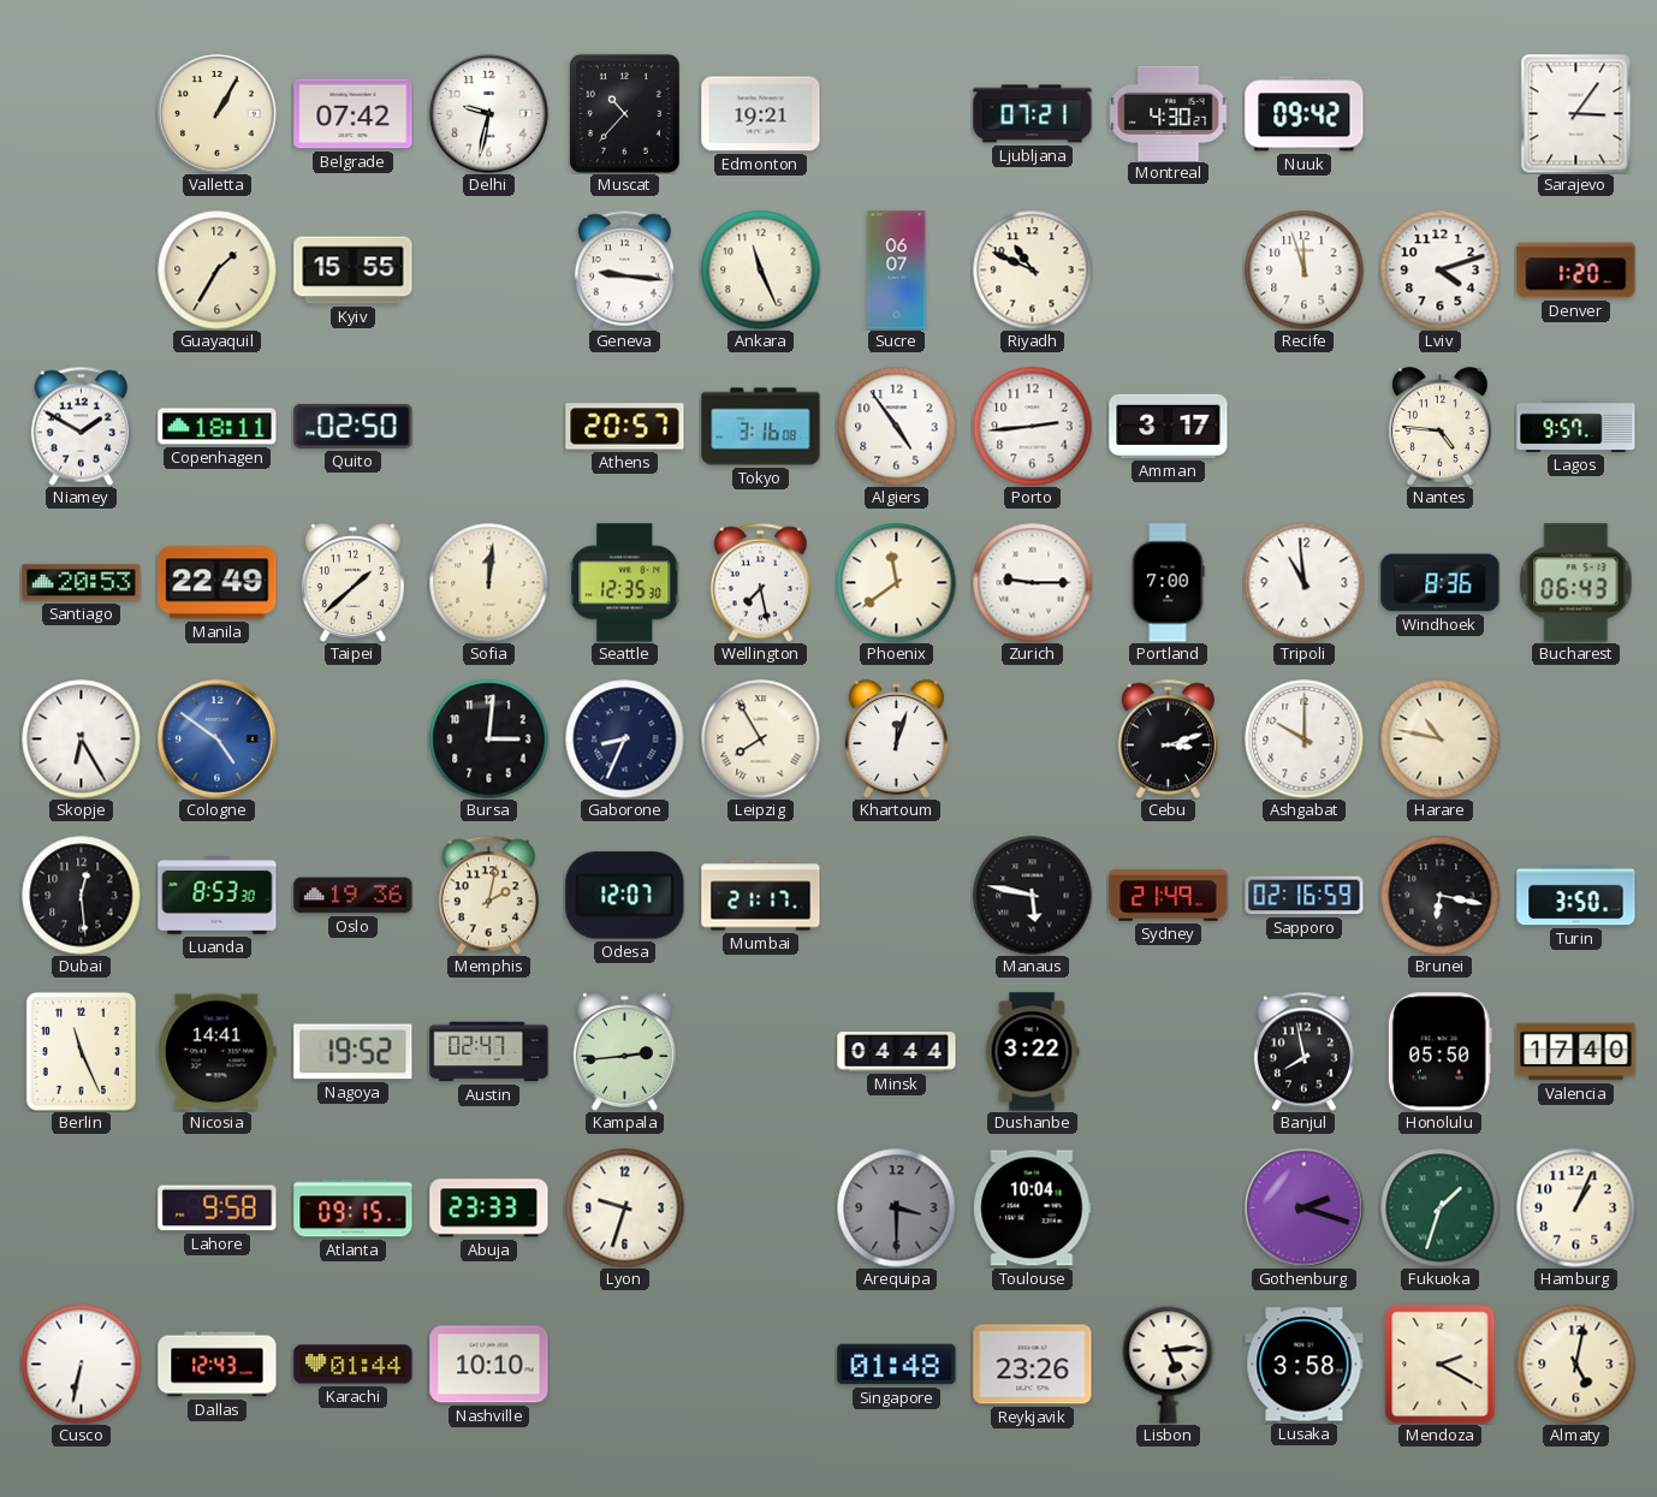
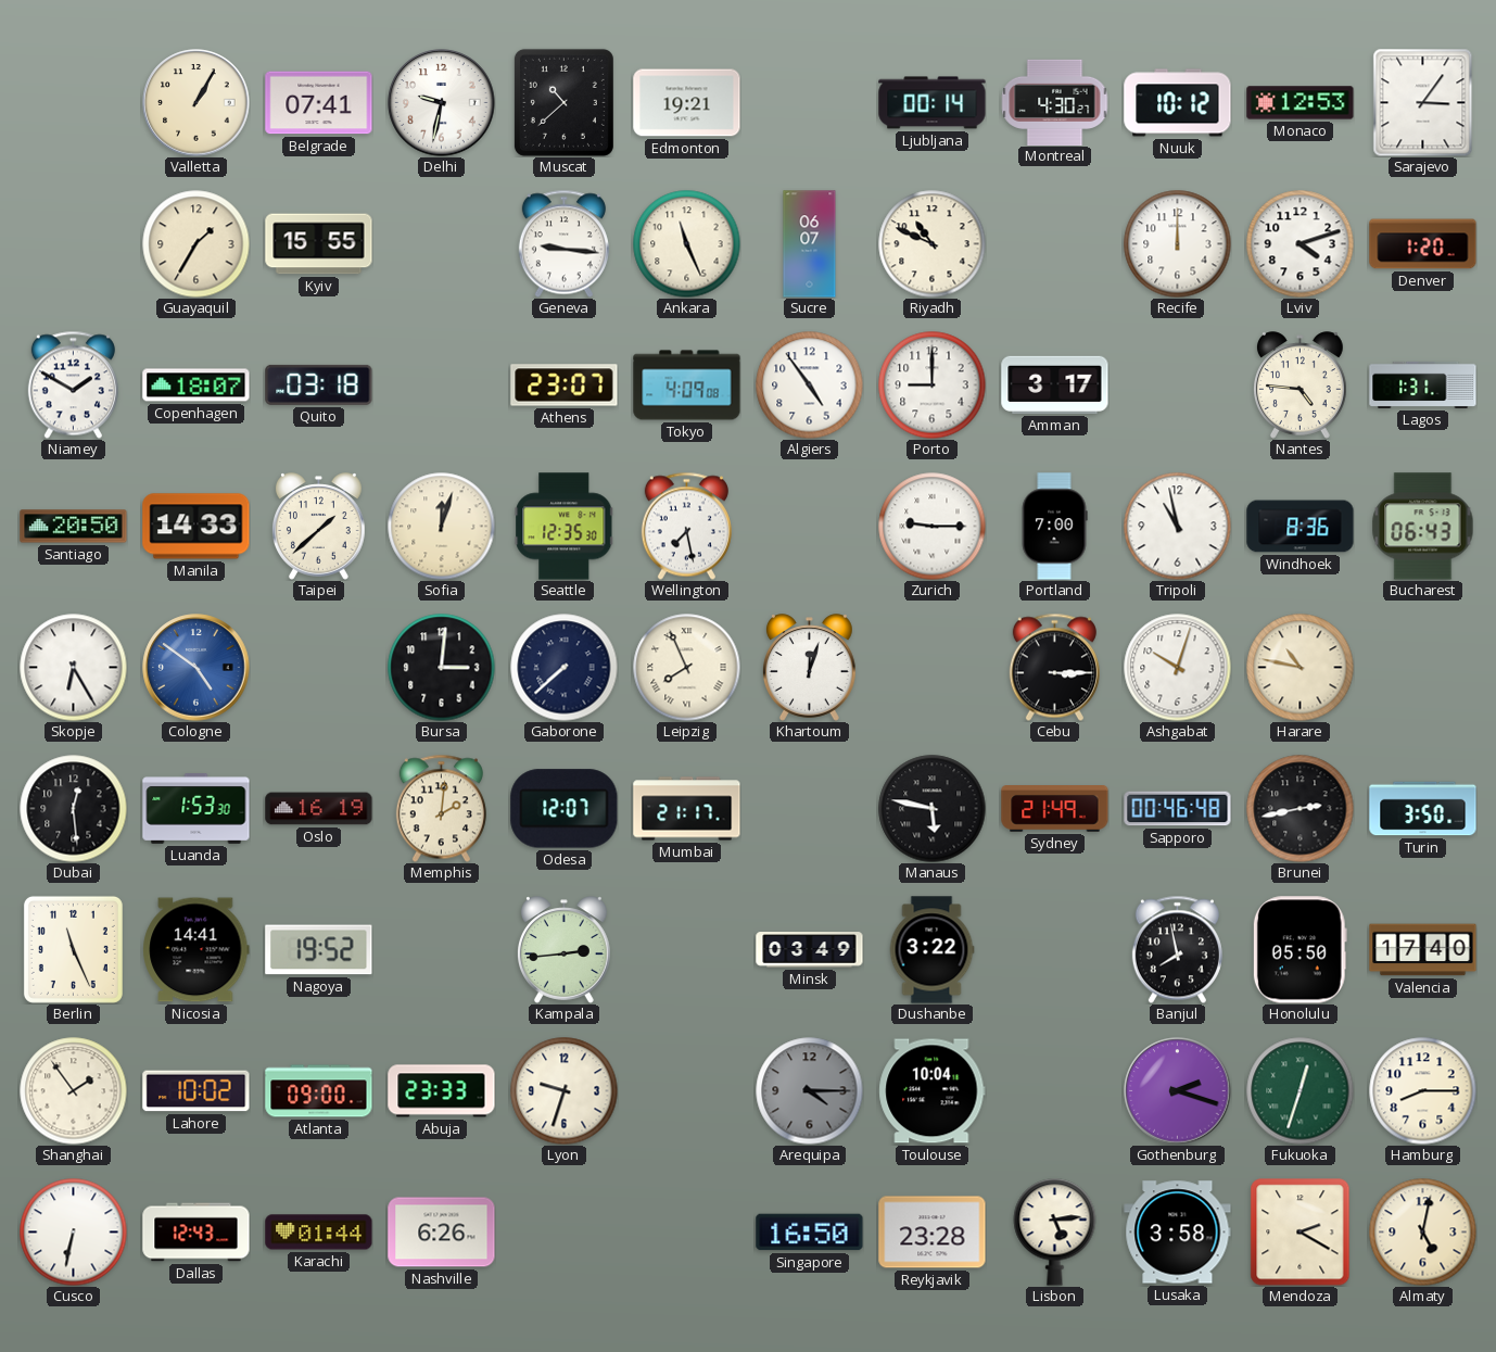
Belgrade: 07:42 -> 07:41
Muscat: 10:37 -> 10:38
Ljubljana: 07:21 -> 00:14
Nuuk: 09:42 -> 10:12
Monaco: none -> 12:53
Recife: 11:57 -> 12:00
Copenhagen: 18:11 -> 18:07
Quito: 02:50 -> 03:18
Athens: 20:57 -> 23:07
Tokyo: 3:16 -> 4:09
Porto: 2:44 -> 9:00
Lagos: 9:57 -> 1:31
Santiago: 20:53 -> 20:50
Manila: 22:49 -> 14:33
Sofia: 12:01 -> 12:03
Phoenix: 11:39 -> none
Tripoli: 10:59 -> 10:58
Gaborone: 8:34 -> 7:38
Leipzig: 7:55 -> 7:56
Cebu: 3:12 -> 3:15
Ashgabat: 10:00 -> 10:03
Luanda: 8:53 -> 1:53
Oslo: 19:36 -> 16:19
Memphis: 2:02 -> 2:01
Sapporo: 02:16 -> 00:46
Brunei: 6:17 -> 2:43
Austin: 02:47 -> none
Minsk: 04:44 -> 03:49
Shanghai: none -> 1:54
Lahore: 9:58 -> 10:02
Atlanta: 09:15 -> 09:00
Arequipa: 3:30 -> 4:15
Fukuoka: 1:33 -> 12:33
Hamburg: 1:04 -> 8:15
Nashville: 10:10 -> 6:26
Singapore: 01:48 -> 16:50
Reykjavik: 23:26 -> 23:28
